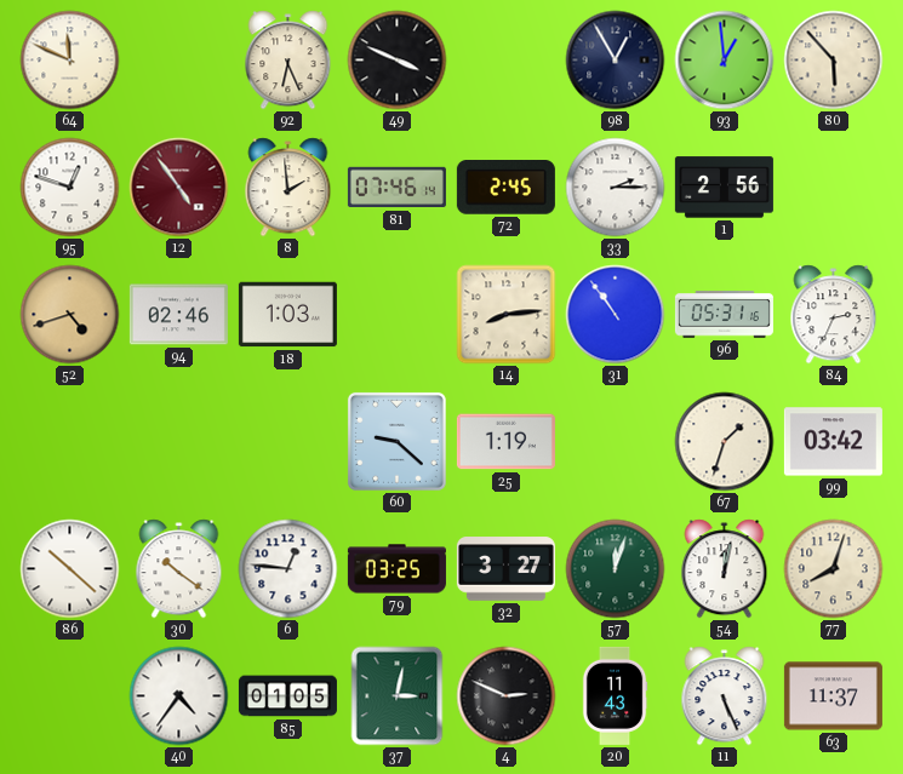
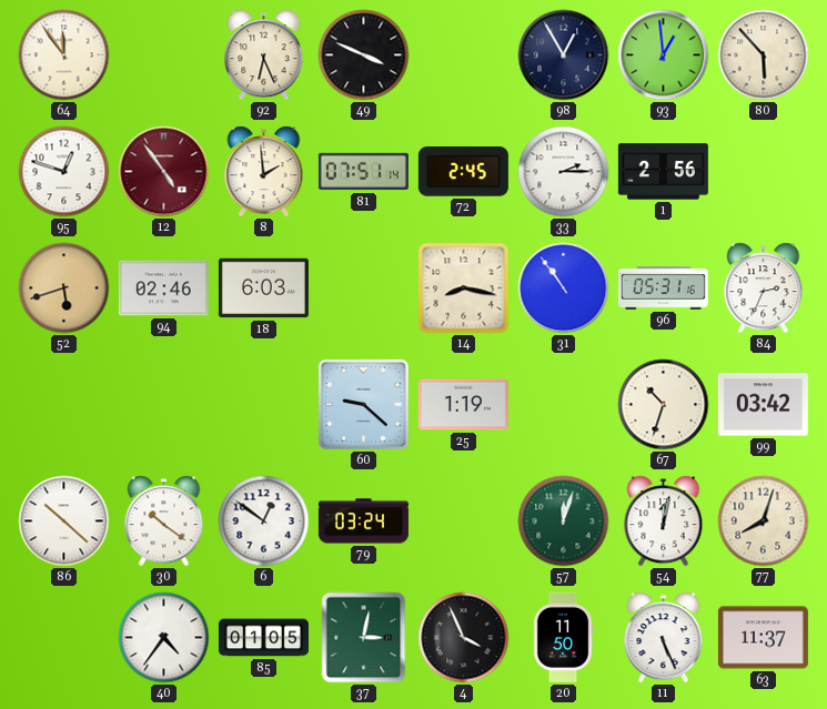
64: 11:49 -> 11:54
81: 07:46 -> 07:51
52: 4:42 -> 5:42
18: 1:03 -> 6:03
14: 8:14 -> 8:17
67: 1:33 -> 10:33
6: 12:46 -> 12:51
79: 03:25 -> 03:24
32: 3:27 -> none
4: 2:49 -> 3:56
20: 11:43 -> 11:50
